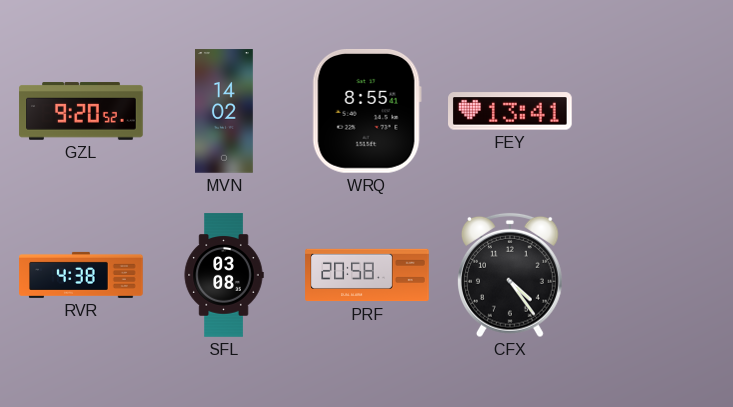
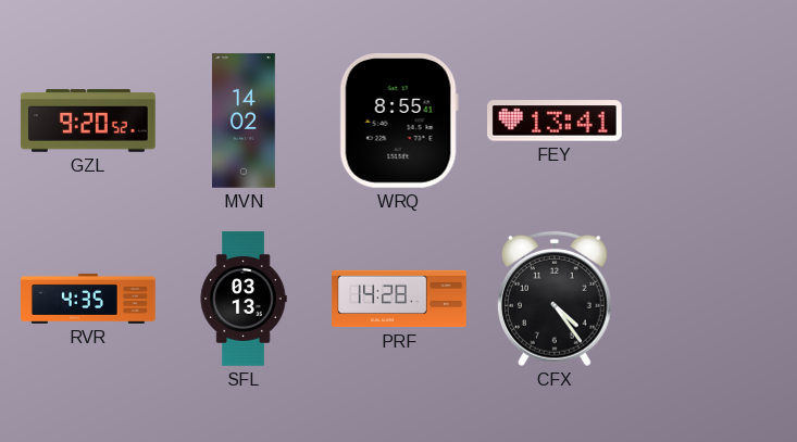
RVR: 4:38 -> 4:35
SFL: 03:08 -> 03:13
PRF: 20:58 -> 14:28
